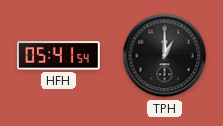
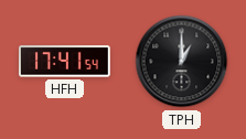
HFH: 05:41 -> 17:41
